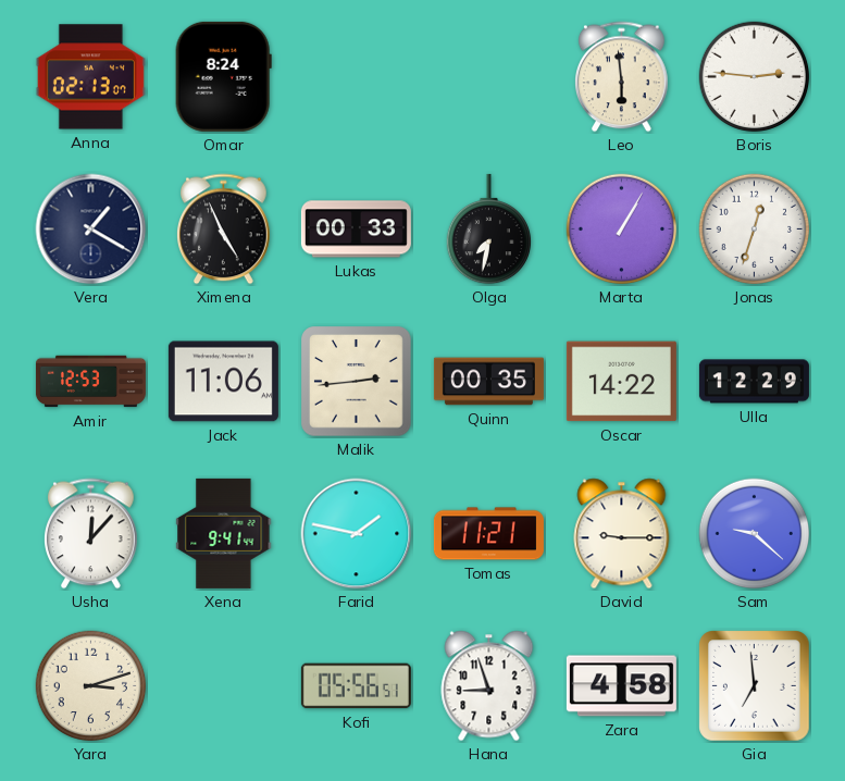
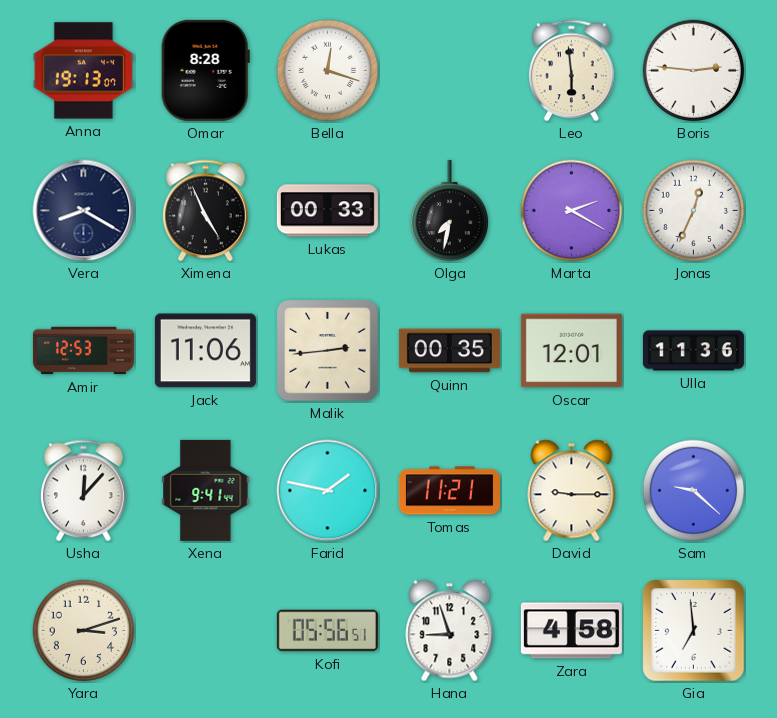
Anna: 02:13 -> 19:13
Omar: 8:24 -> 8:28
Bella: none -> 12:18
Vera: 1:20 -> 8:20
Marta: 1:05 -> 2:20
Jonas: 12:33 -> 12:34
Oscar: 14:22 -> 12:01
Ulla: 12:29 -> 11:36
